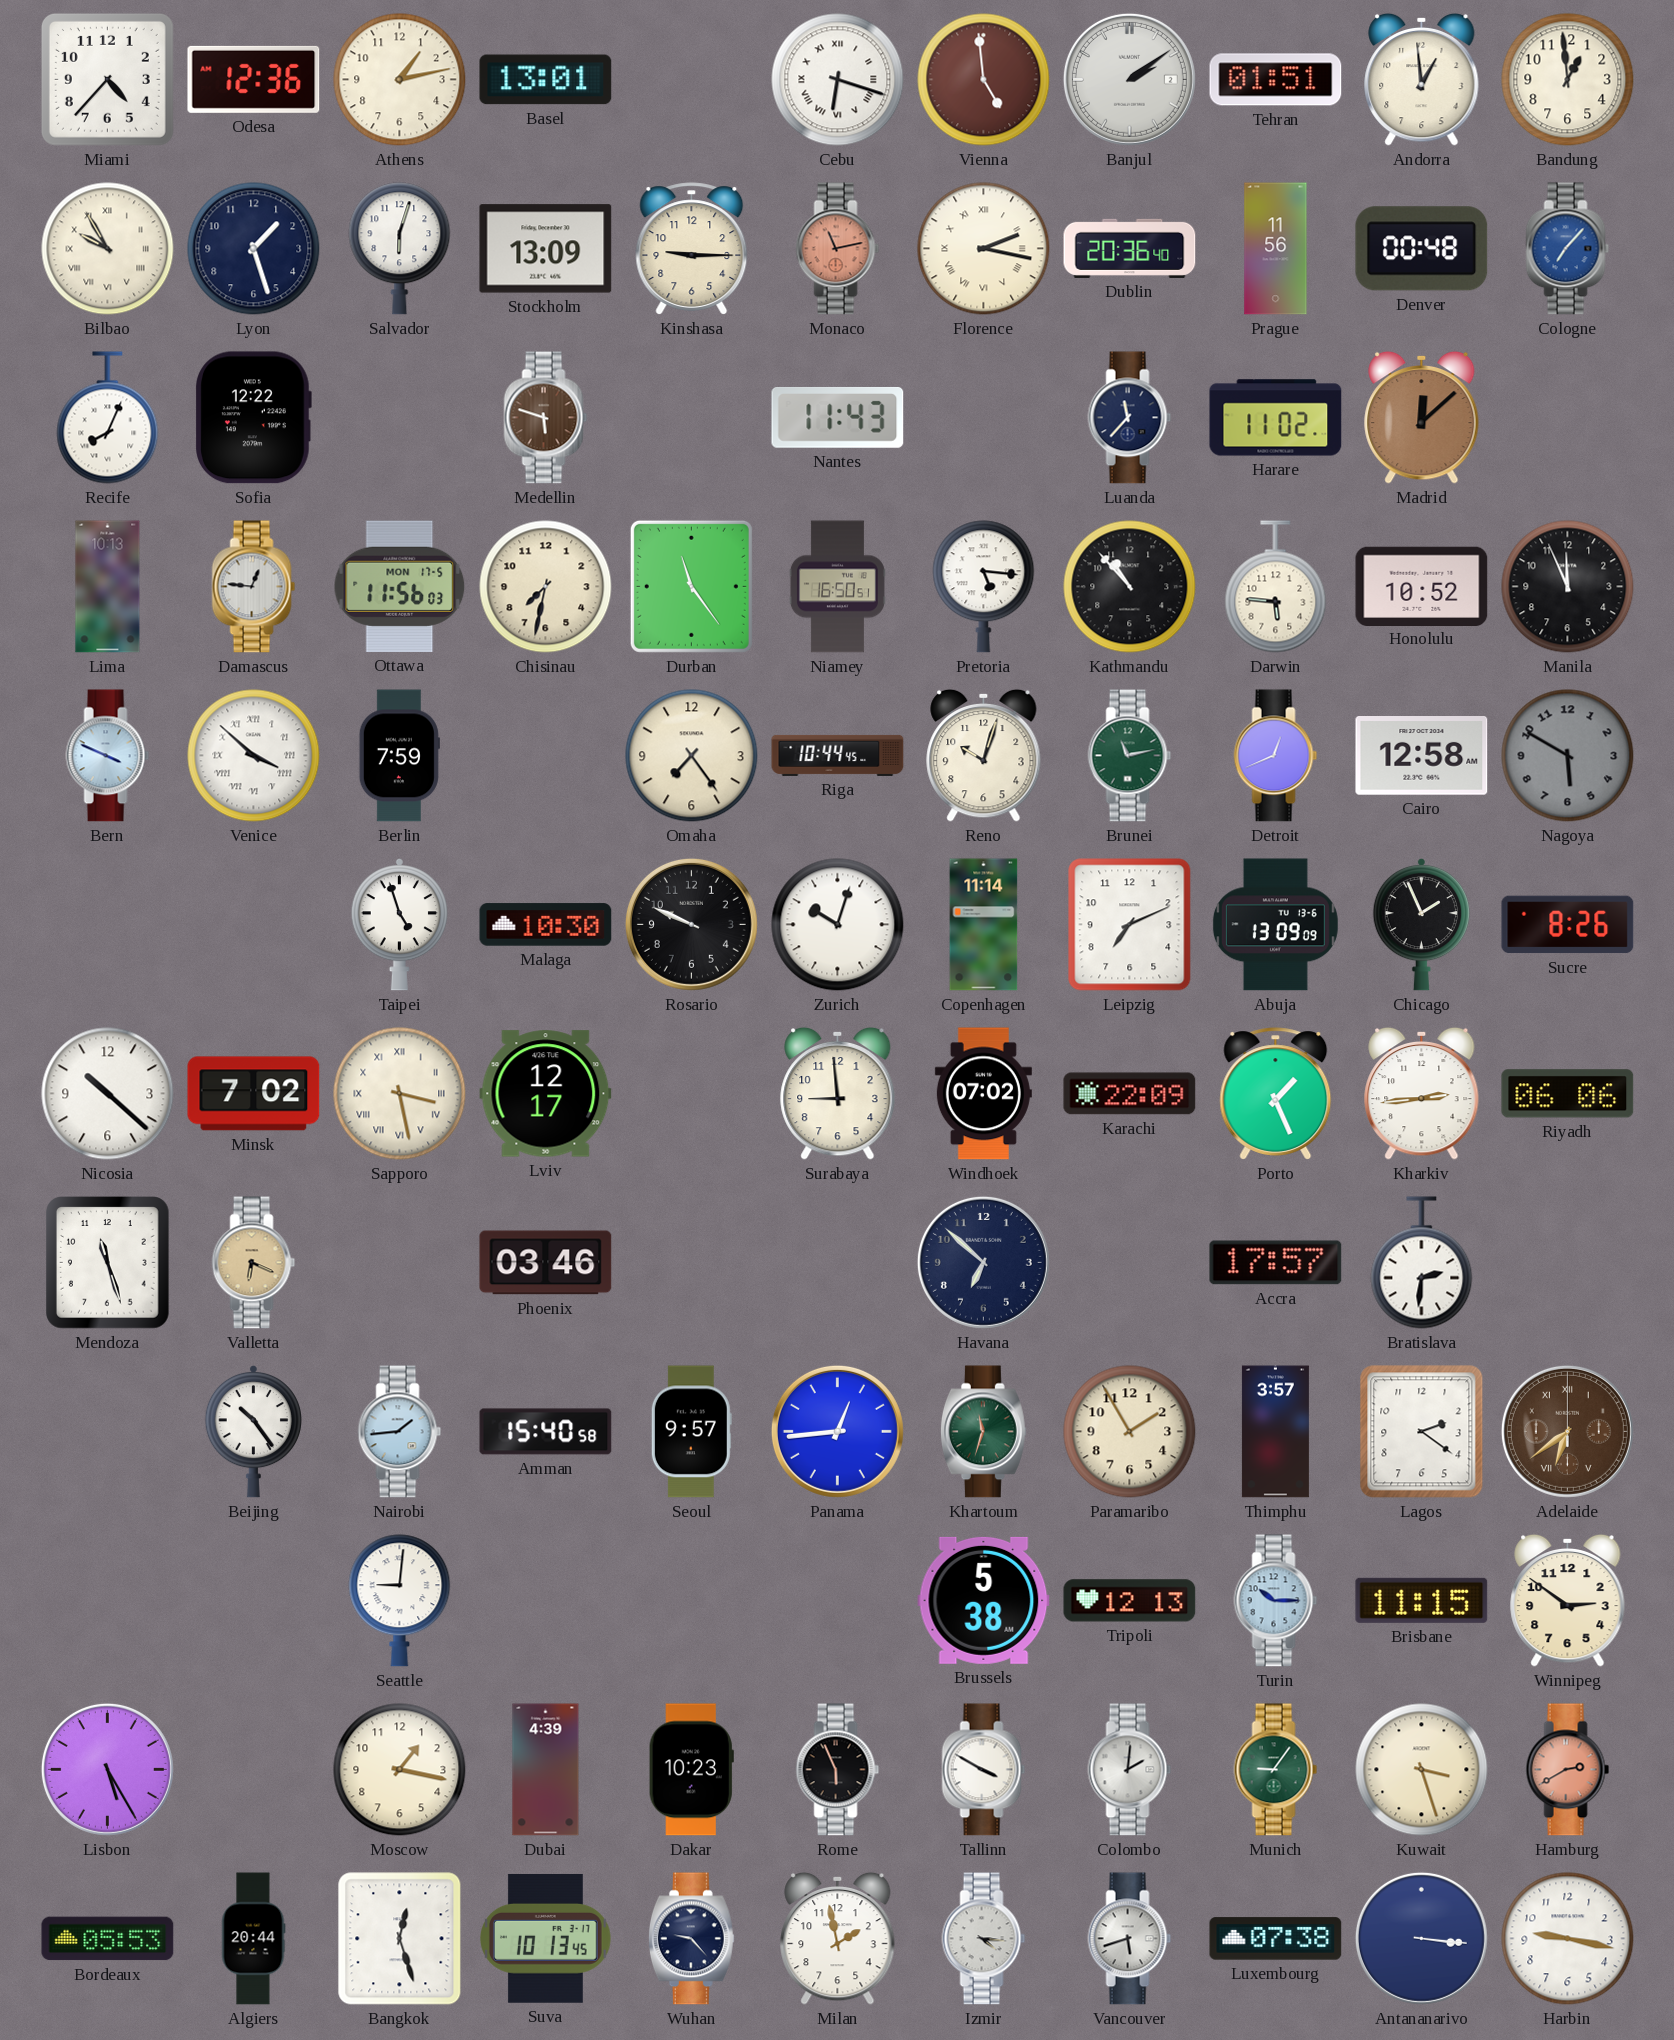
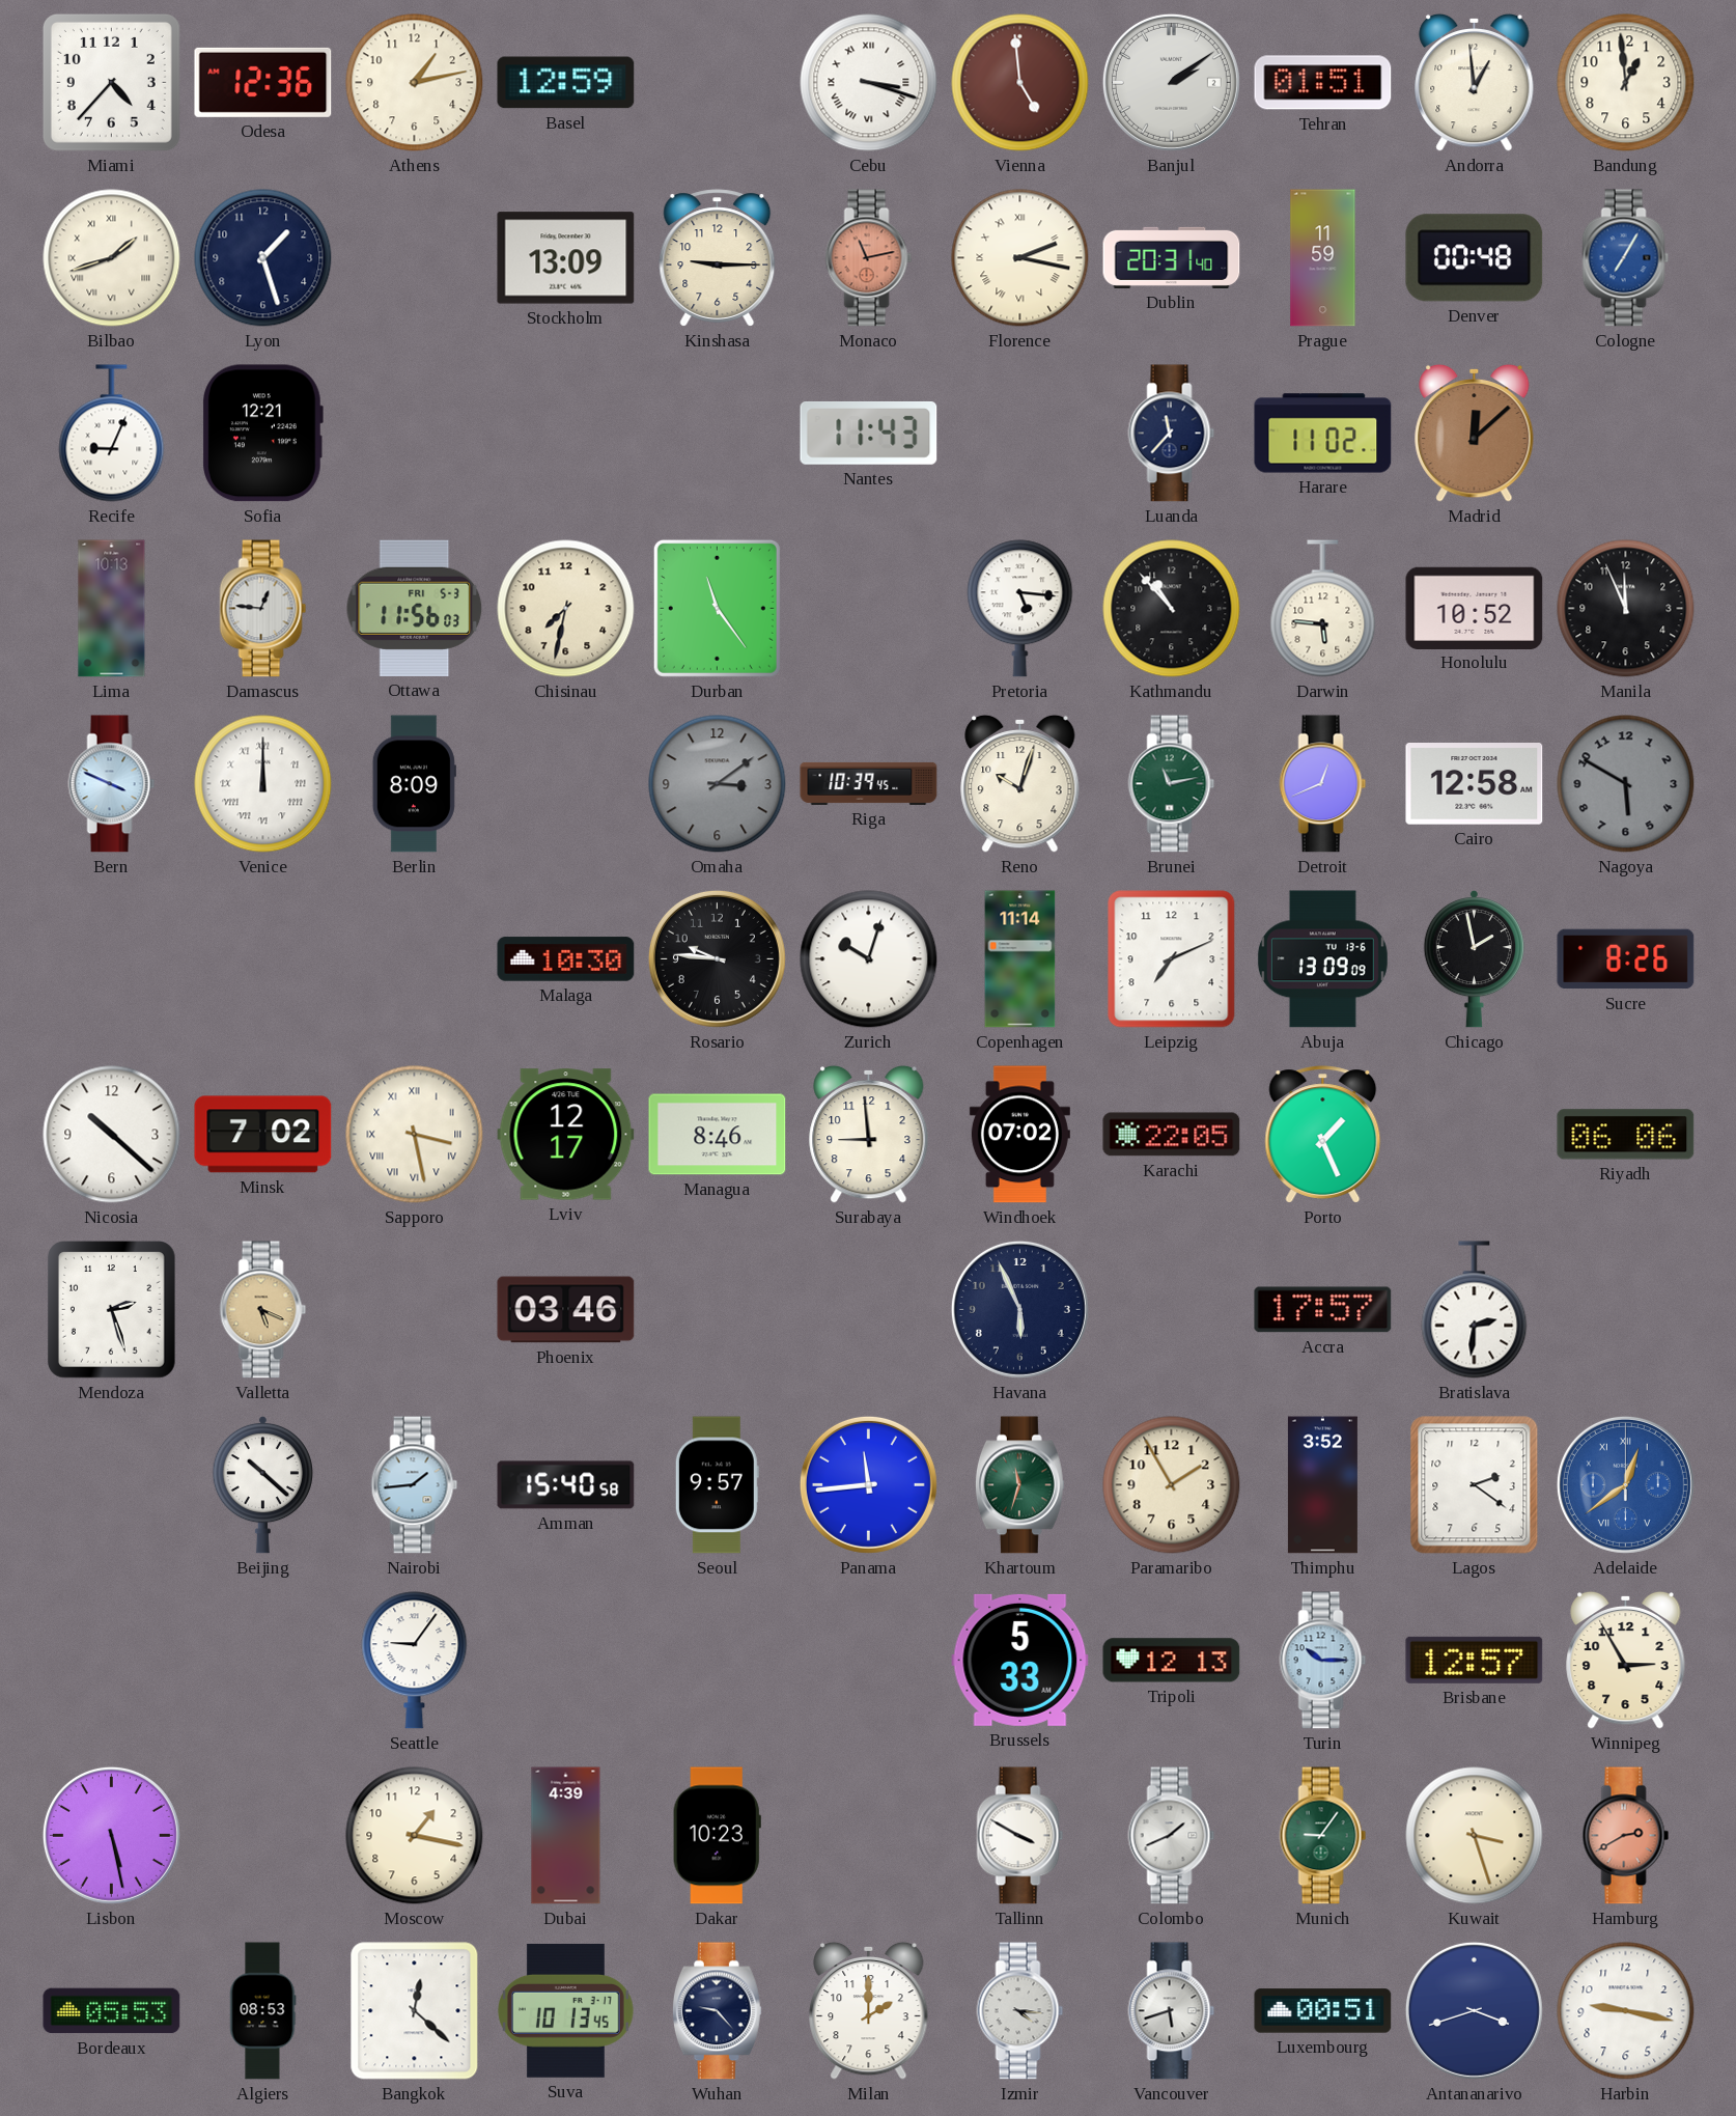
Basel: 13:01 -> 12:59
Cebu: 6:18 -> 3:18
Bilbao: 9:55 -> 1:42
Salvador: 6:03 -> none
Dublin: 20:36 -> 20:31
Prague: 11:56 -> 11:59
Cologne: 7:07 -> 7:05
Recife: 8:04 -> 9:04
Sofia: 12:22 -> 12:21
Medellin: 5:48 -> none
Ottawa date: MON 17-5 -> FRI 5-3
Niamey: 16:50 -> none
Venice: 3:52 -> 12:00
Berlin: 7:59 -> 8:09
Omaha: 7:24 -> 3:09
Omaha dial: cream -> grey
Riga: 10:44 -> 10:39
Taipei: 4:57 -> none
Rosario: 9:49 -> 9:46
Chicago: 1:56 -> 1:58
Managua: none -> 8:46
Karachi: 22:09 -> 22:05
Kharkiv: 2:44 -> none
Mendoza: 11:27 -> 2:27
Valletta: 6:19 -> 5:19
Havana: 6:52 -> 5:56
Beijing: 10:24 -> 10:22
Panama: 12:44 -> 11:44
Thimphu: 3:57 -> 3:52
Adelaide: 6:39 -> 12:39
Adelaide dial: brown -> blue
Seattle: 9:01 -> 9:06
Brussels: 5:38 -> 5:33
Brisbane: 11:15 -> 12:57
Winnipeg: 2:51 -> 2:55
Lisbon: 5:25 -> 5:28
Rome: 5:56 -> none
Colombo: 2:01 -> 1:41
Algiers: 20:44 -> 08:53
Bangkok: 12:27 -> 12:22
Milan: 1:58 -> 2:00
Luxembourg: 07:38 -> 00:51
Antananarivo: 3:16 -> 3:42
